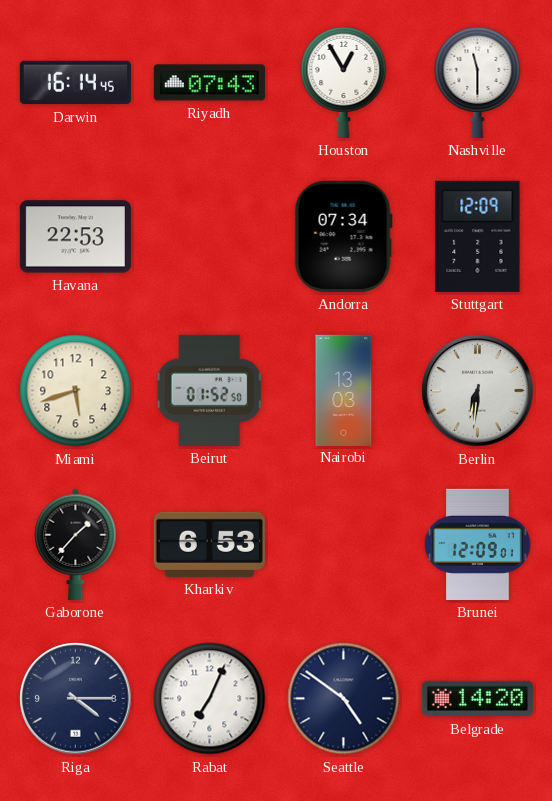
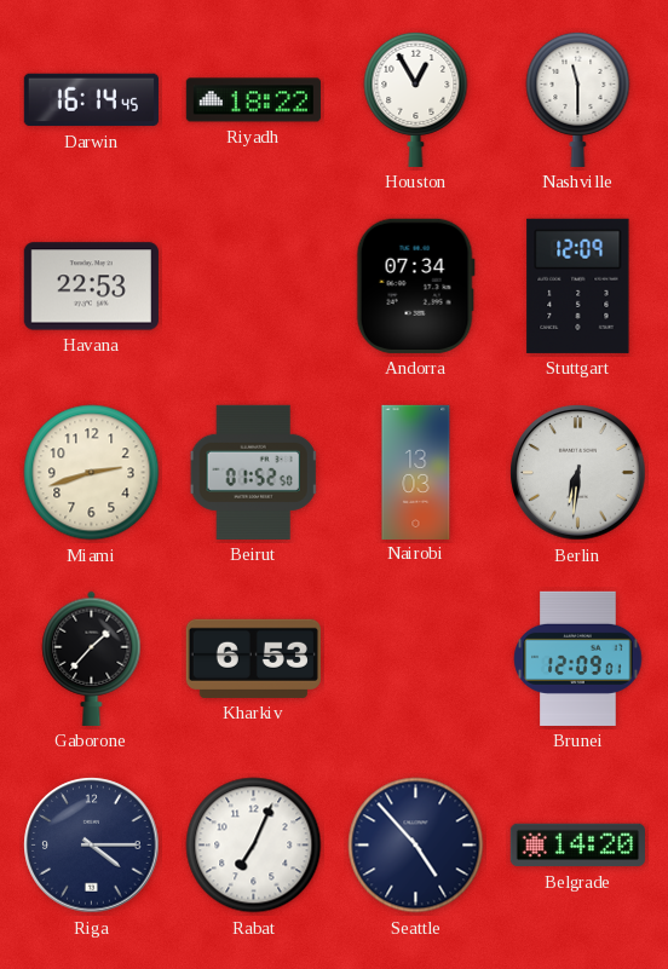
Riyadh: 07:43 -> 18:22
Miami: 5:42 -> 2:42
Seattle: 4:51 -> 4:53
